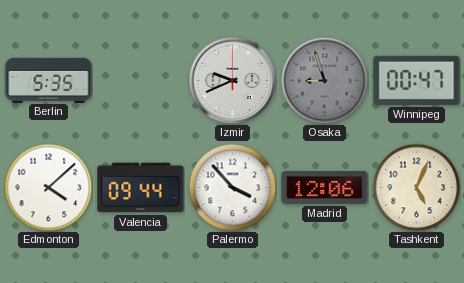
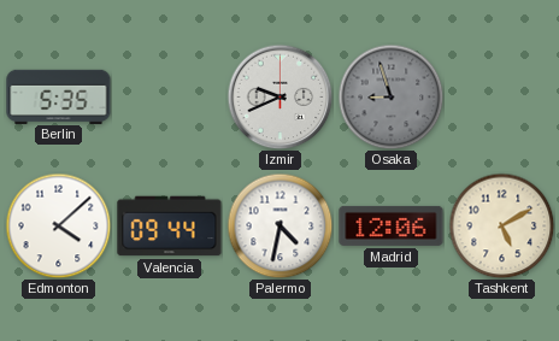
Winnipeg: 00:47 -> none
Palermo: 3:53 -> 4:32
Tashkent: 5:04 -> 5:10
